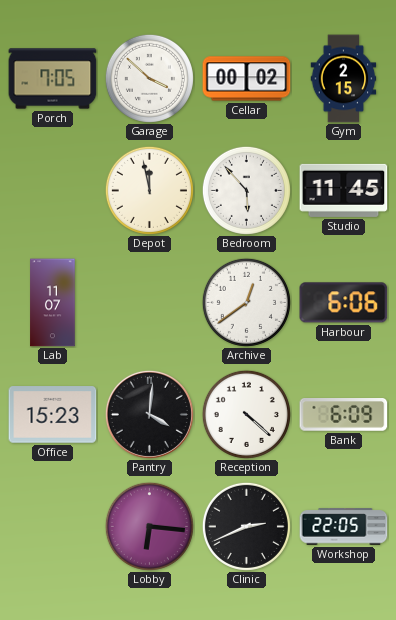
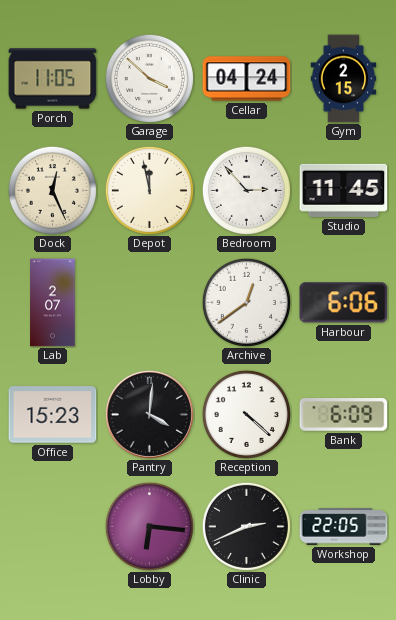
Porch: 7:05 -> 11:05
Cellar: 00:02 -> 04:24
Dock: none -> 12:26
Bedroom: 5:53 -> 2:53
Lab: 11:07 -> 2:07
